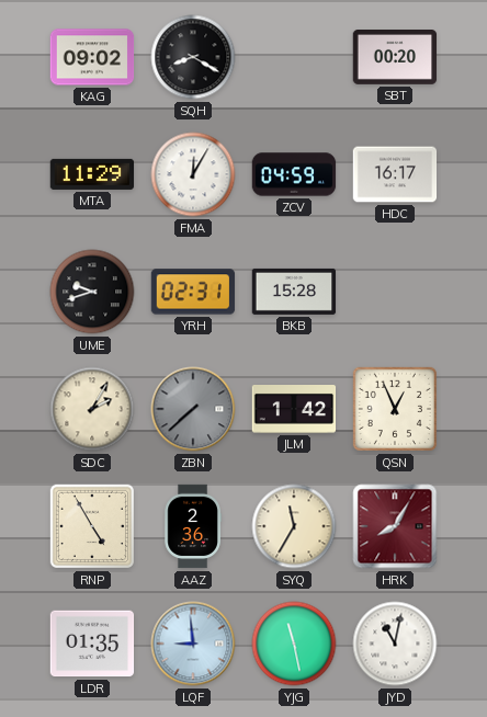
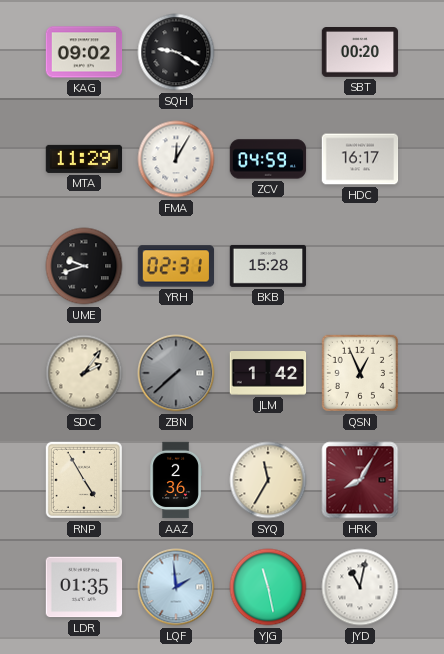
SQH: 8:20 -> 9:20
SDC: 2:05 -> 2:06
LQF: 8:59 -> 1:59
